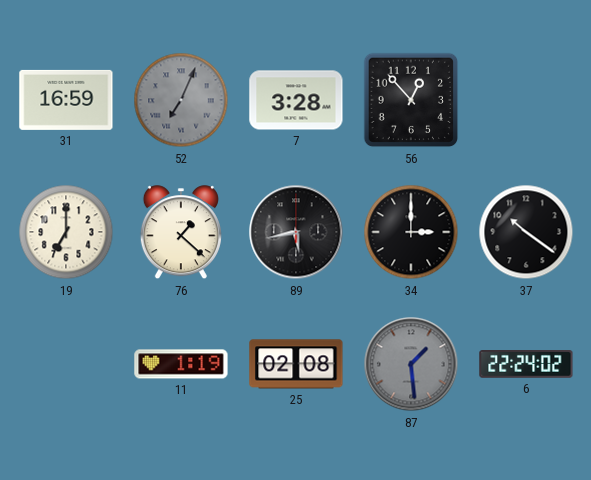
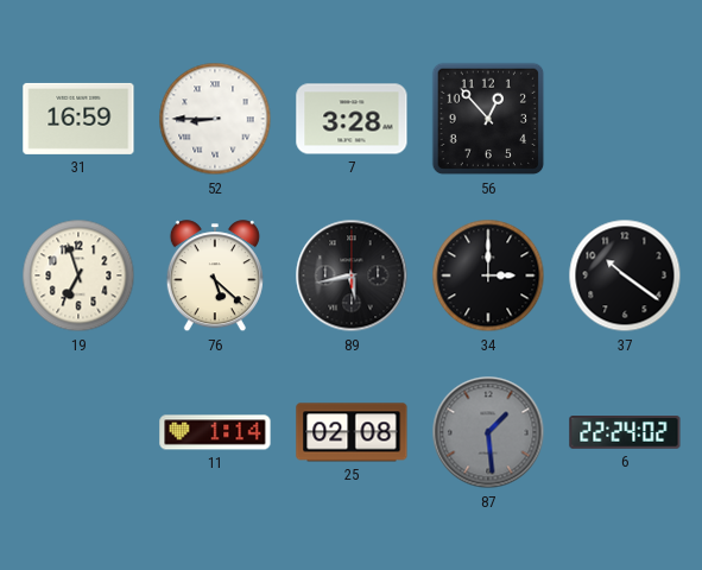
52: 7:04 -> 8:45
52 dial: grey -> white
19: 7:00 -> 6:57
76: 1:22 -> 5:22
11: 1:19 -> 1:14
